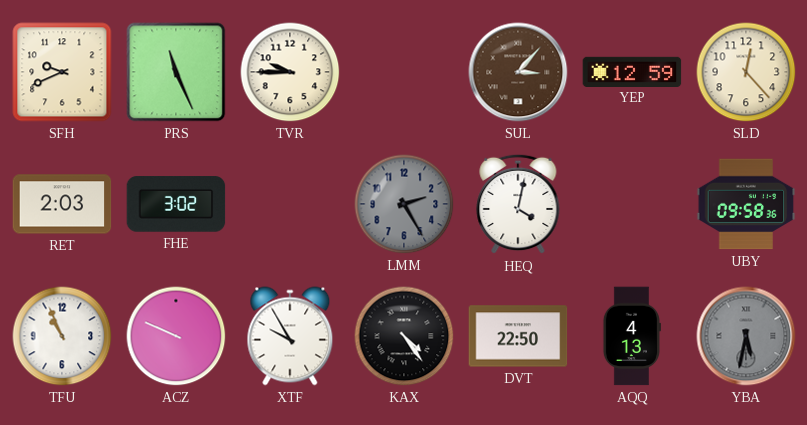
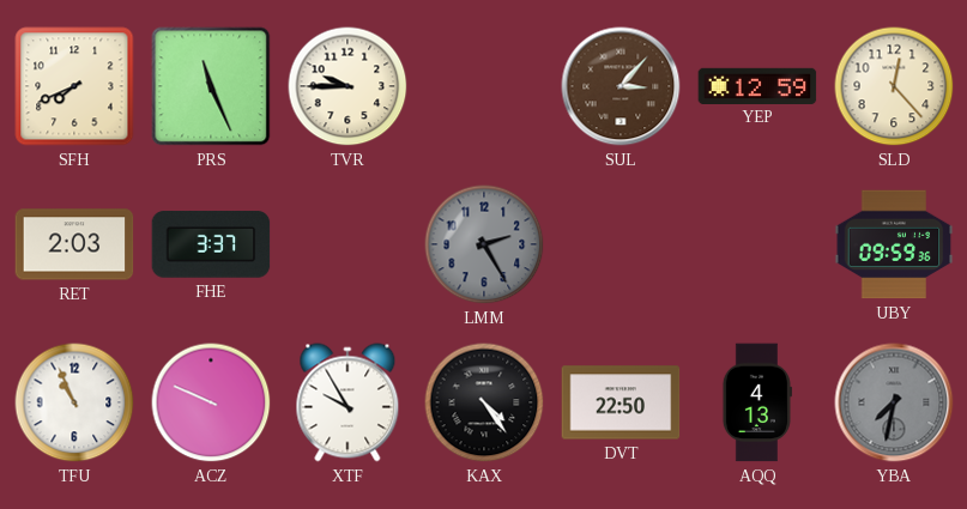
SFH: 9:41 -> 7:41
FHE: 3:02 -> 3:37
HEQ: 4:02 -> none
UBY: 09:58 -> 09:59
YBA: 5:32 -> 7:32
